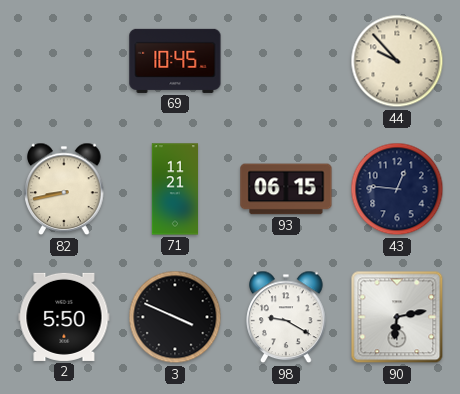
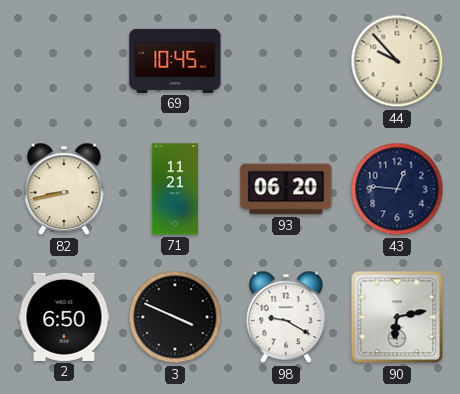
93: 06:15 -> 06:20
2: 5:50 -> 6:50
